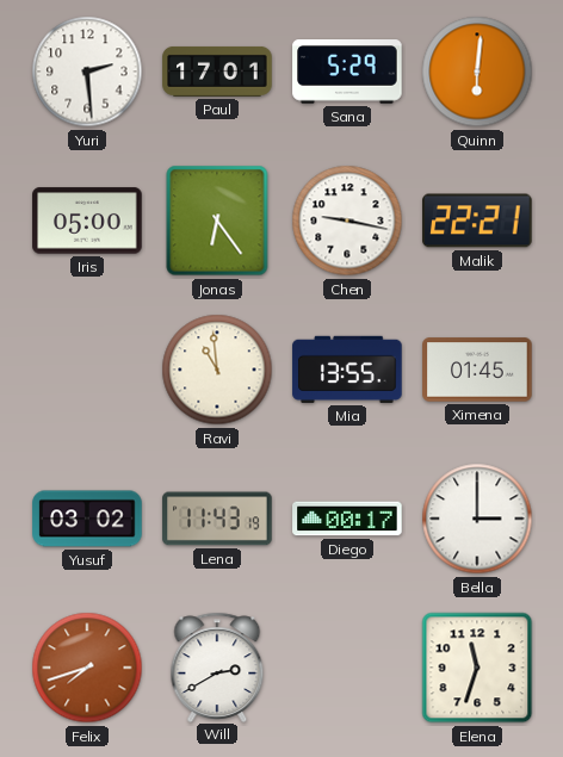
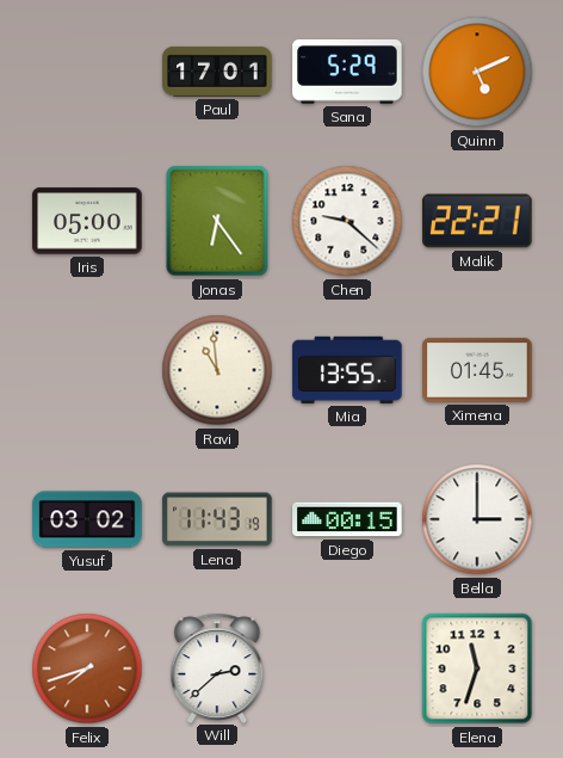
Yuri: 2:29 -> none
Quinn: 6:01 -> 5:11
Chen: 9:17 -> 9:22
Diego: 00:17 -> 00:15
Will: 2:40 -> 2:38
